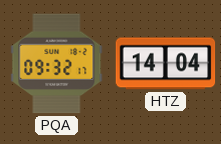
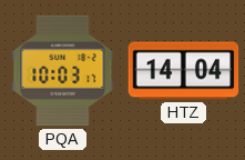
PQA: 09:32 -> 10:03
